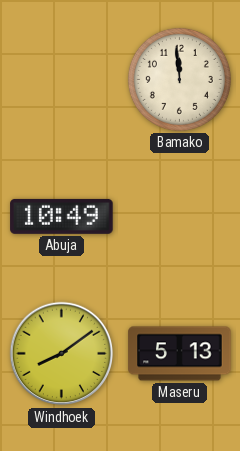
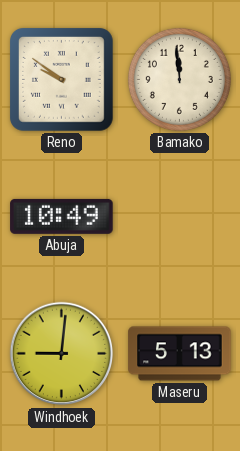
Reno: none -> 9:51
Windhoek: 8:09 -> 9:01
